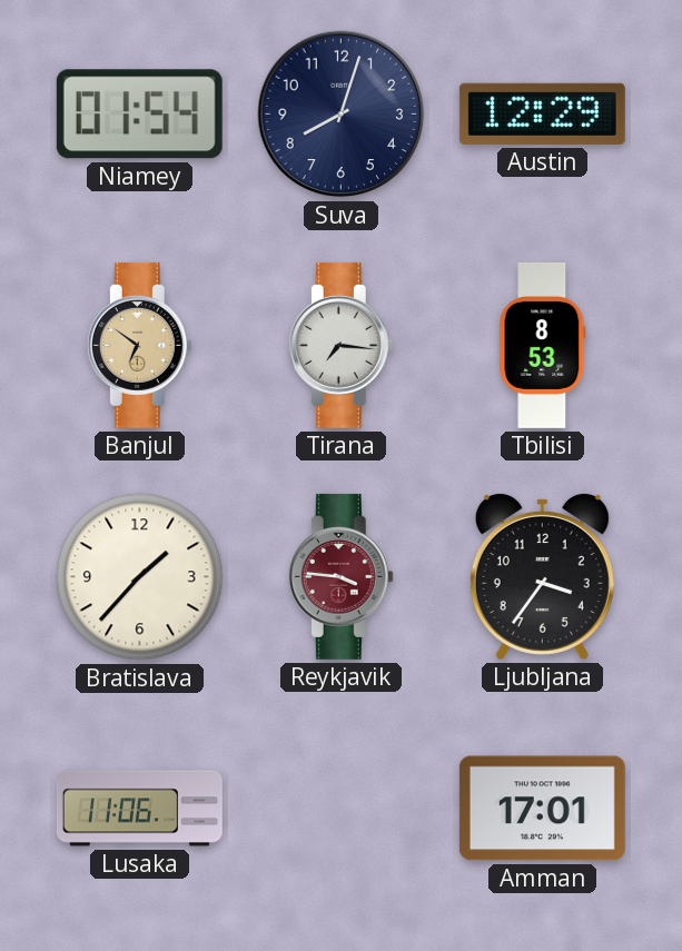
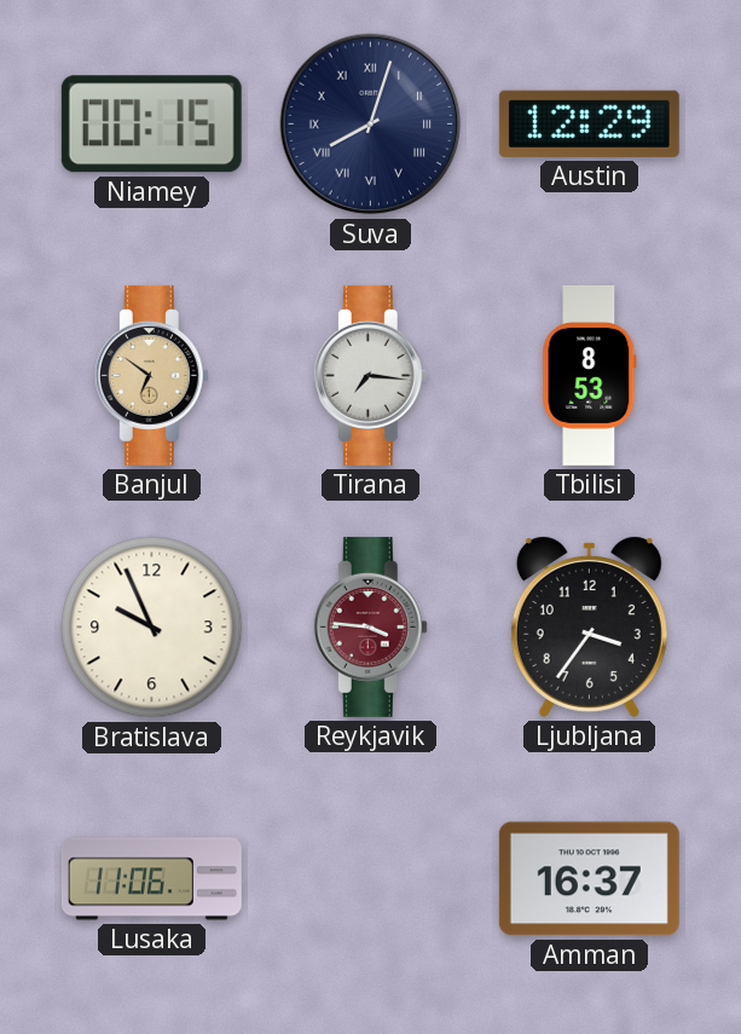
Niamey: 01:54 -> 00:15
Suva numerals: Arabic -> Roman
Bratislava: 1:37 -> 9:56
Amman: 17:01 -> 16:37
